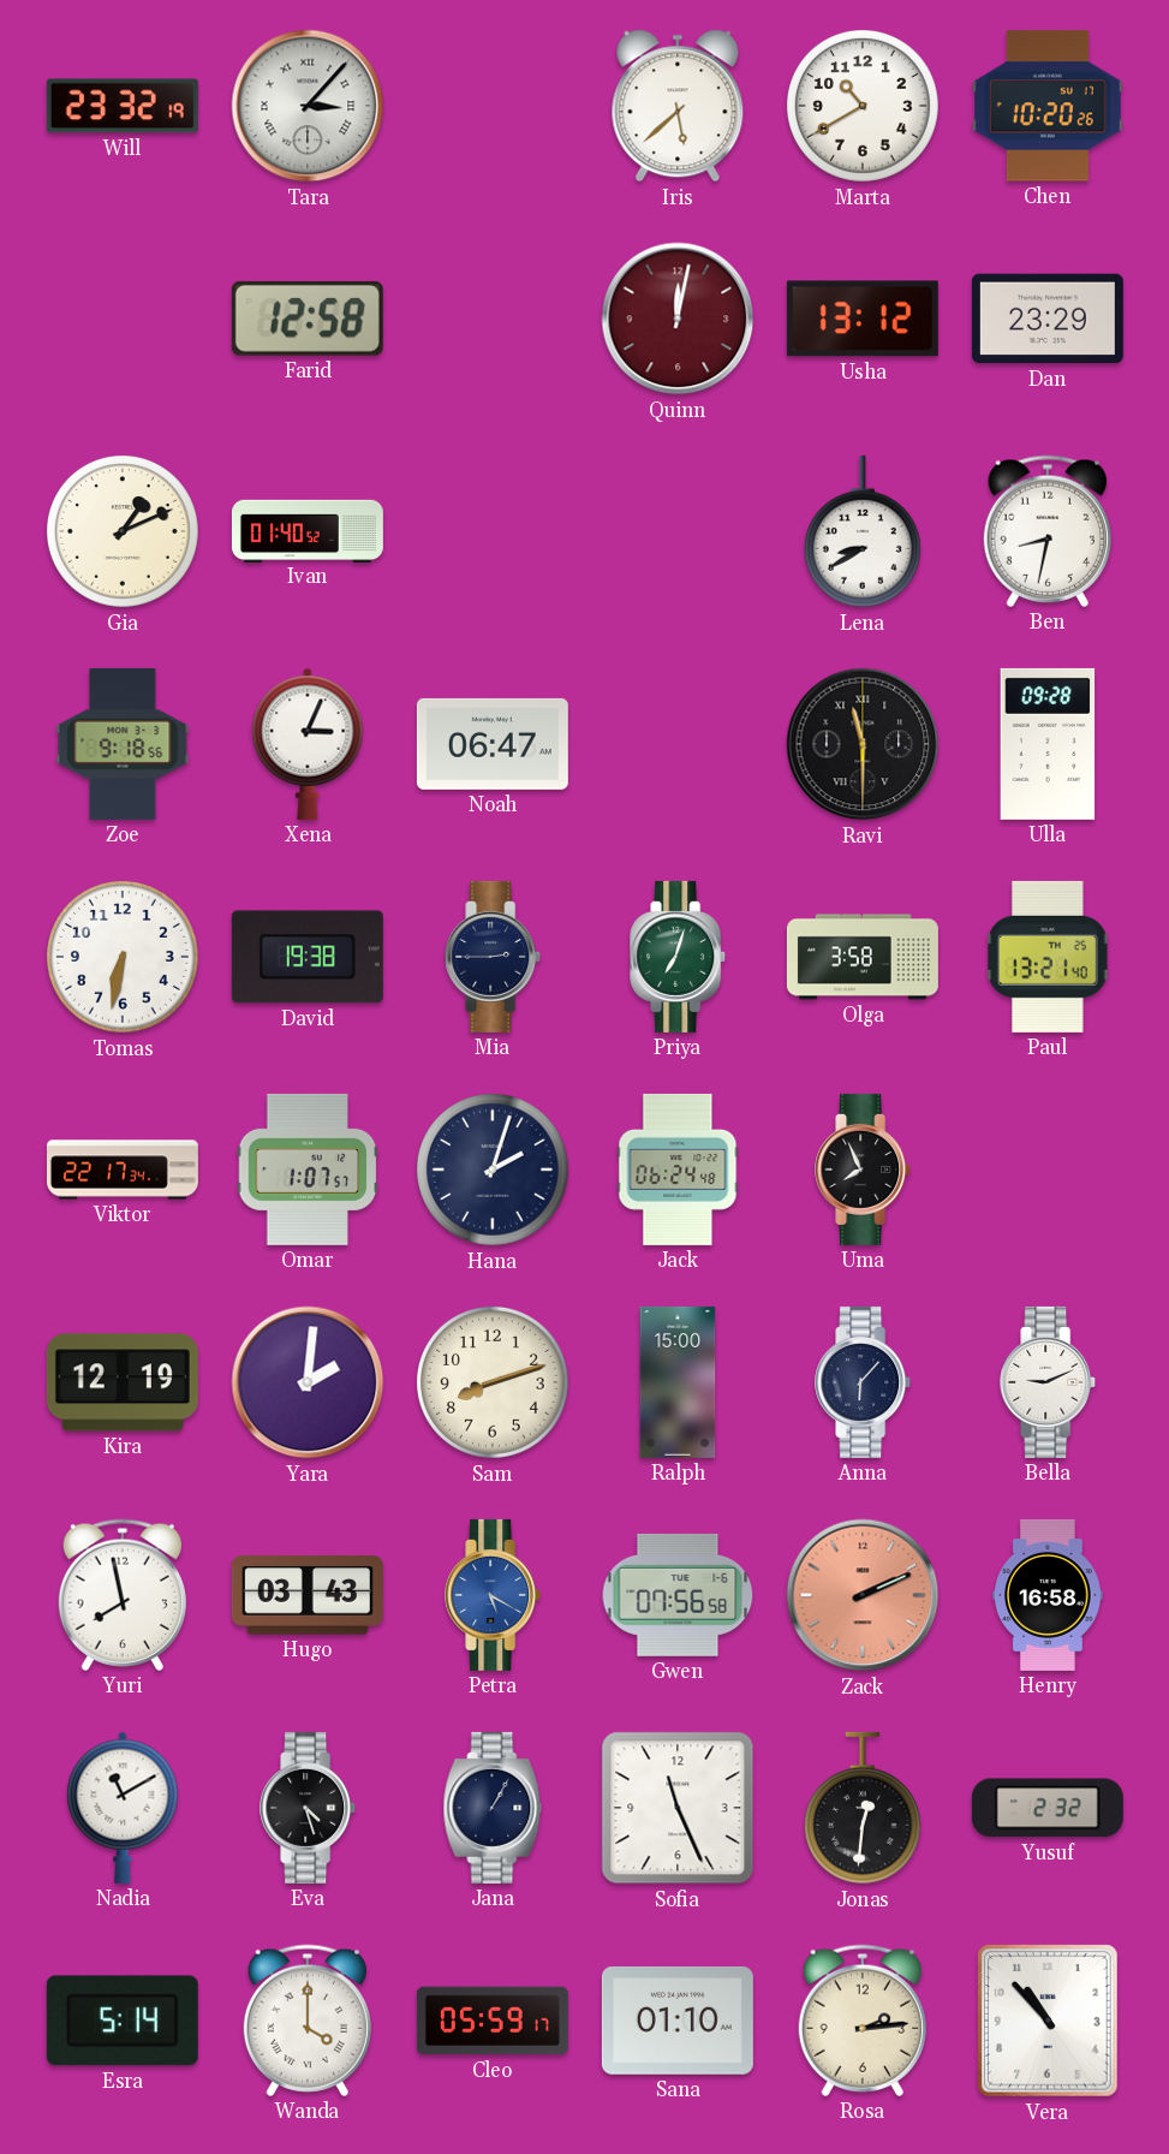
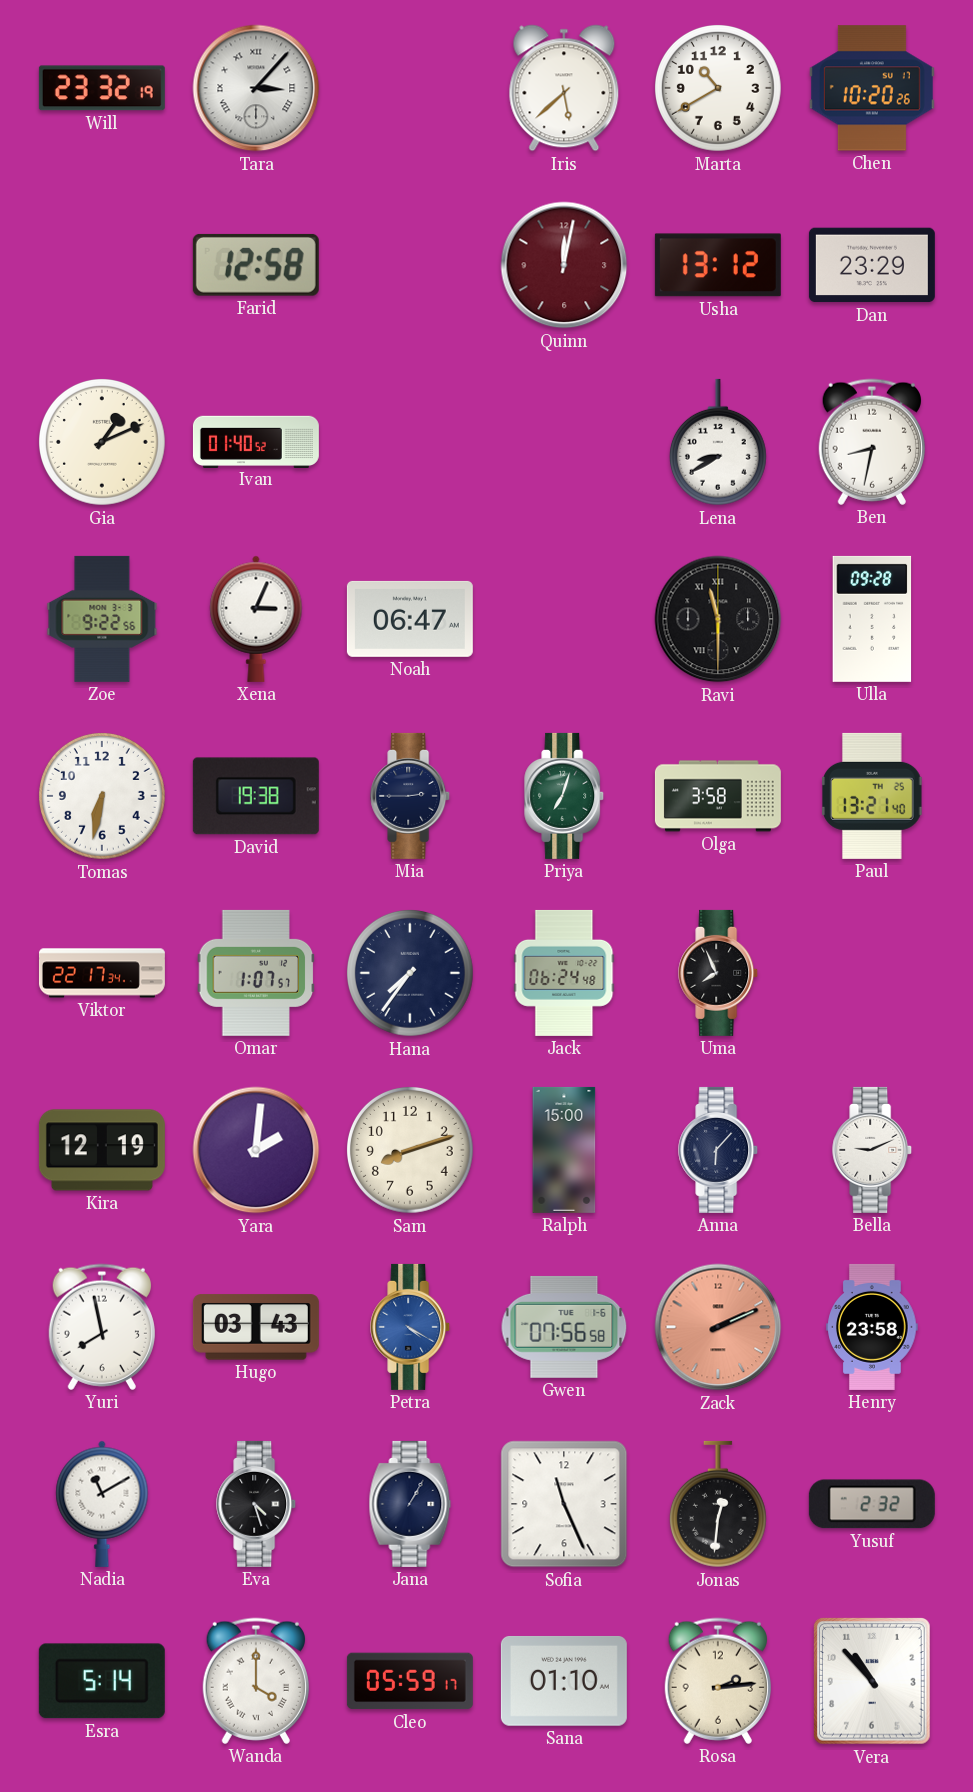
Zoe: 9:18 -> 9:22
Hana: 2:03 -> 7:36
Petra: 5:20 -> 4:20
Henry: 16:58 -> 23:58
